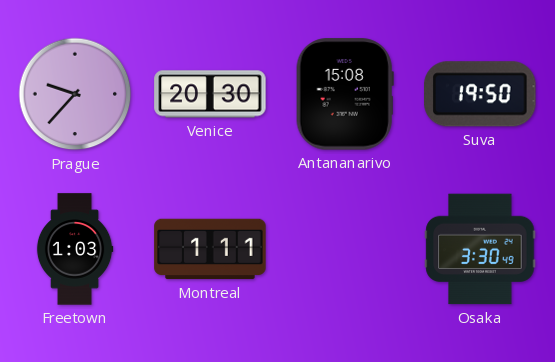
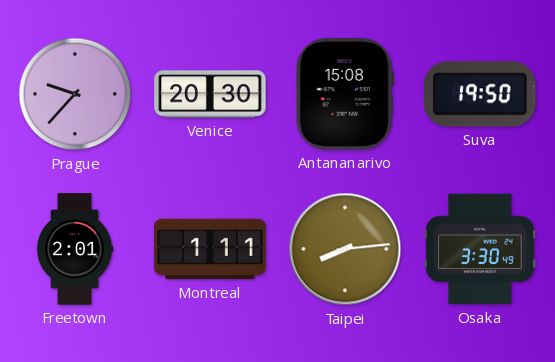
Freetown: 1:03 -> 2:01
Taipei: none -> 8:14
